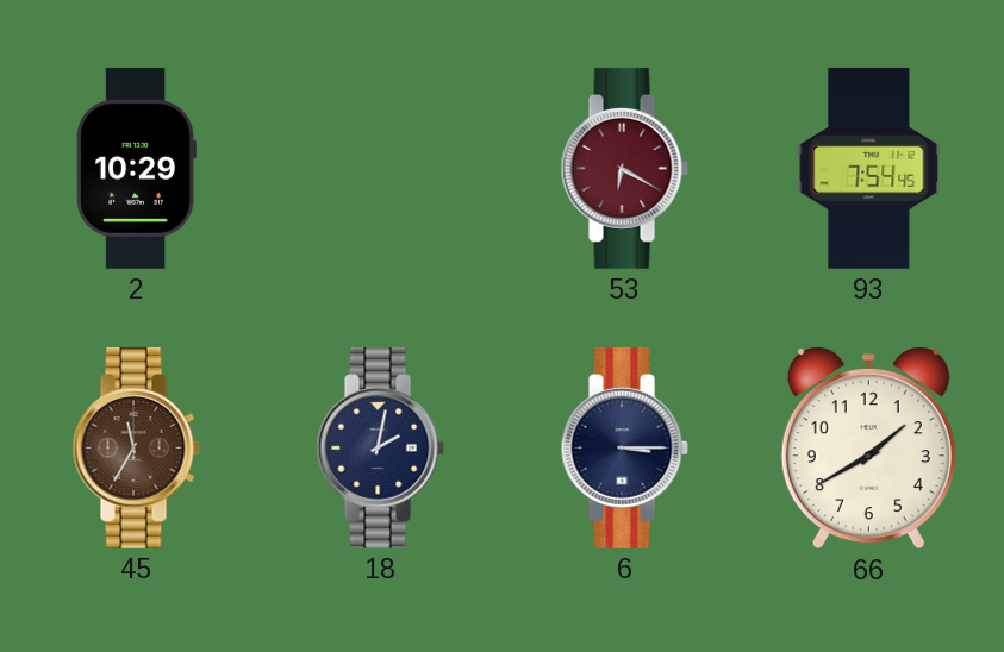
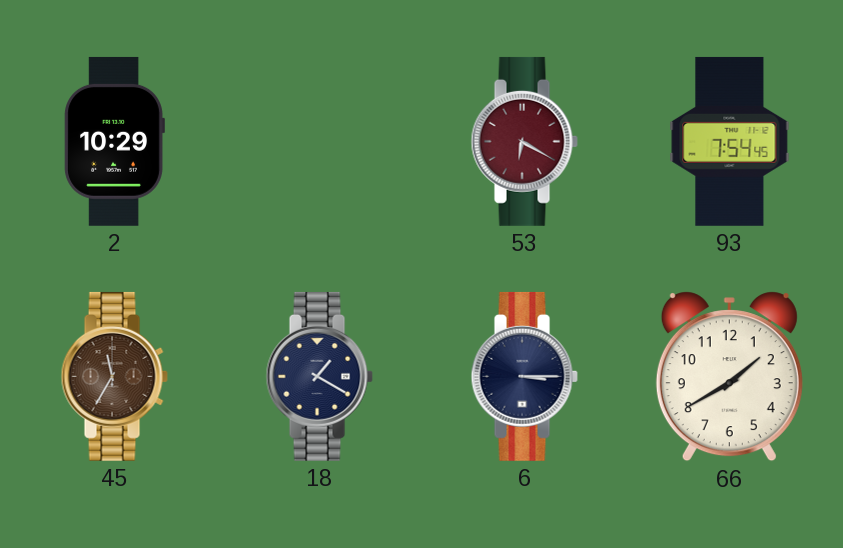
18: 2:02 -> 1:20
